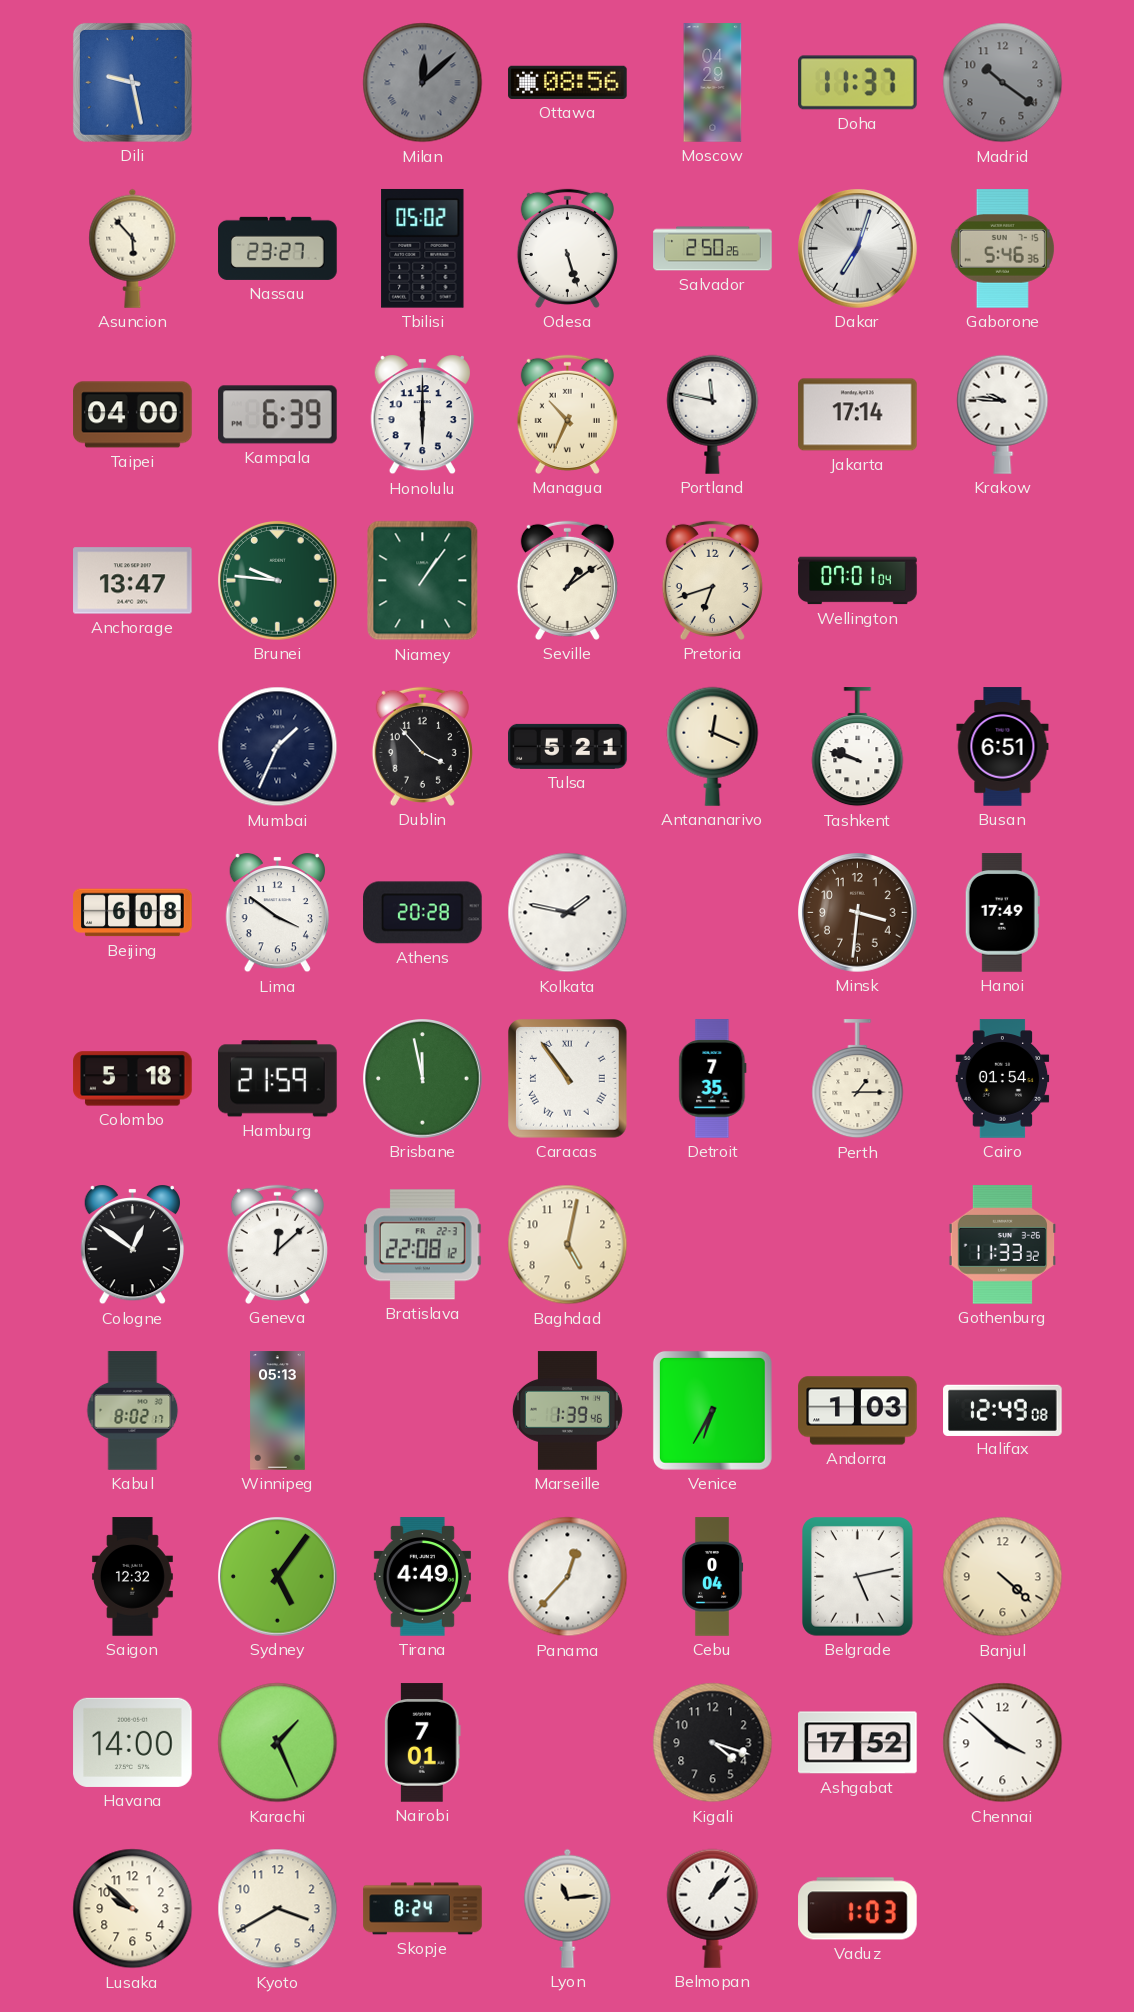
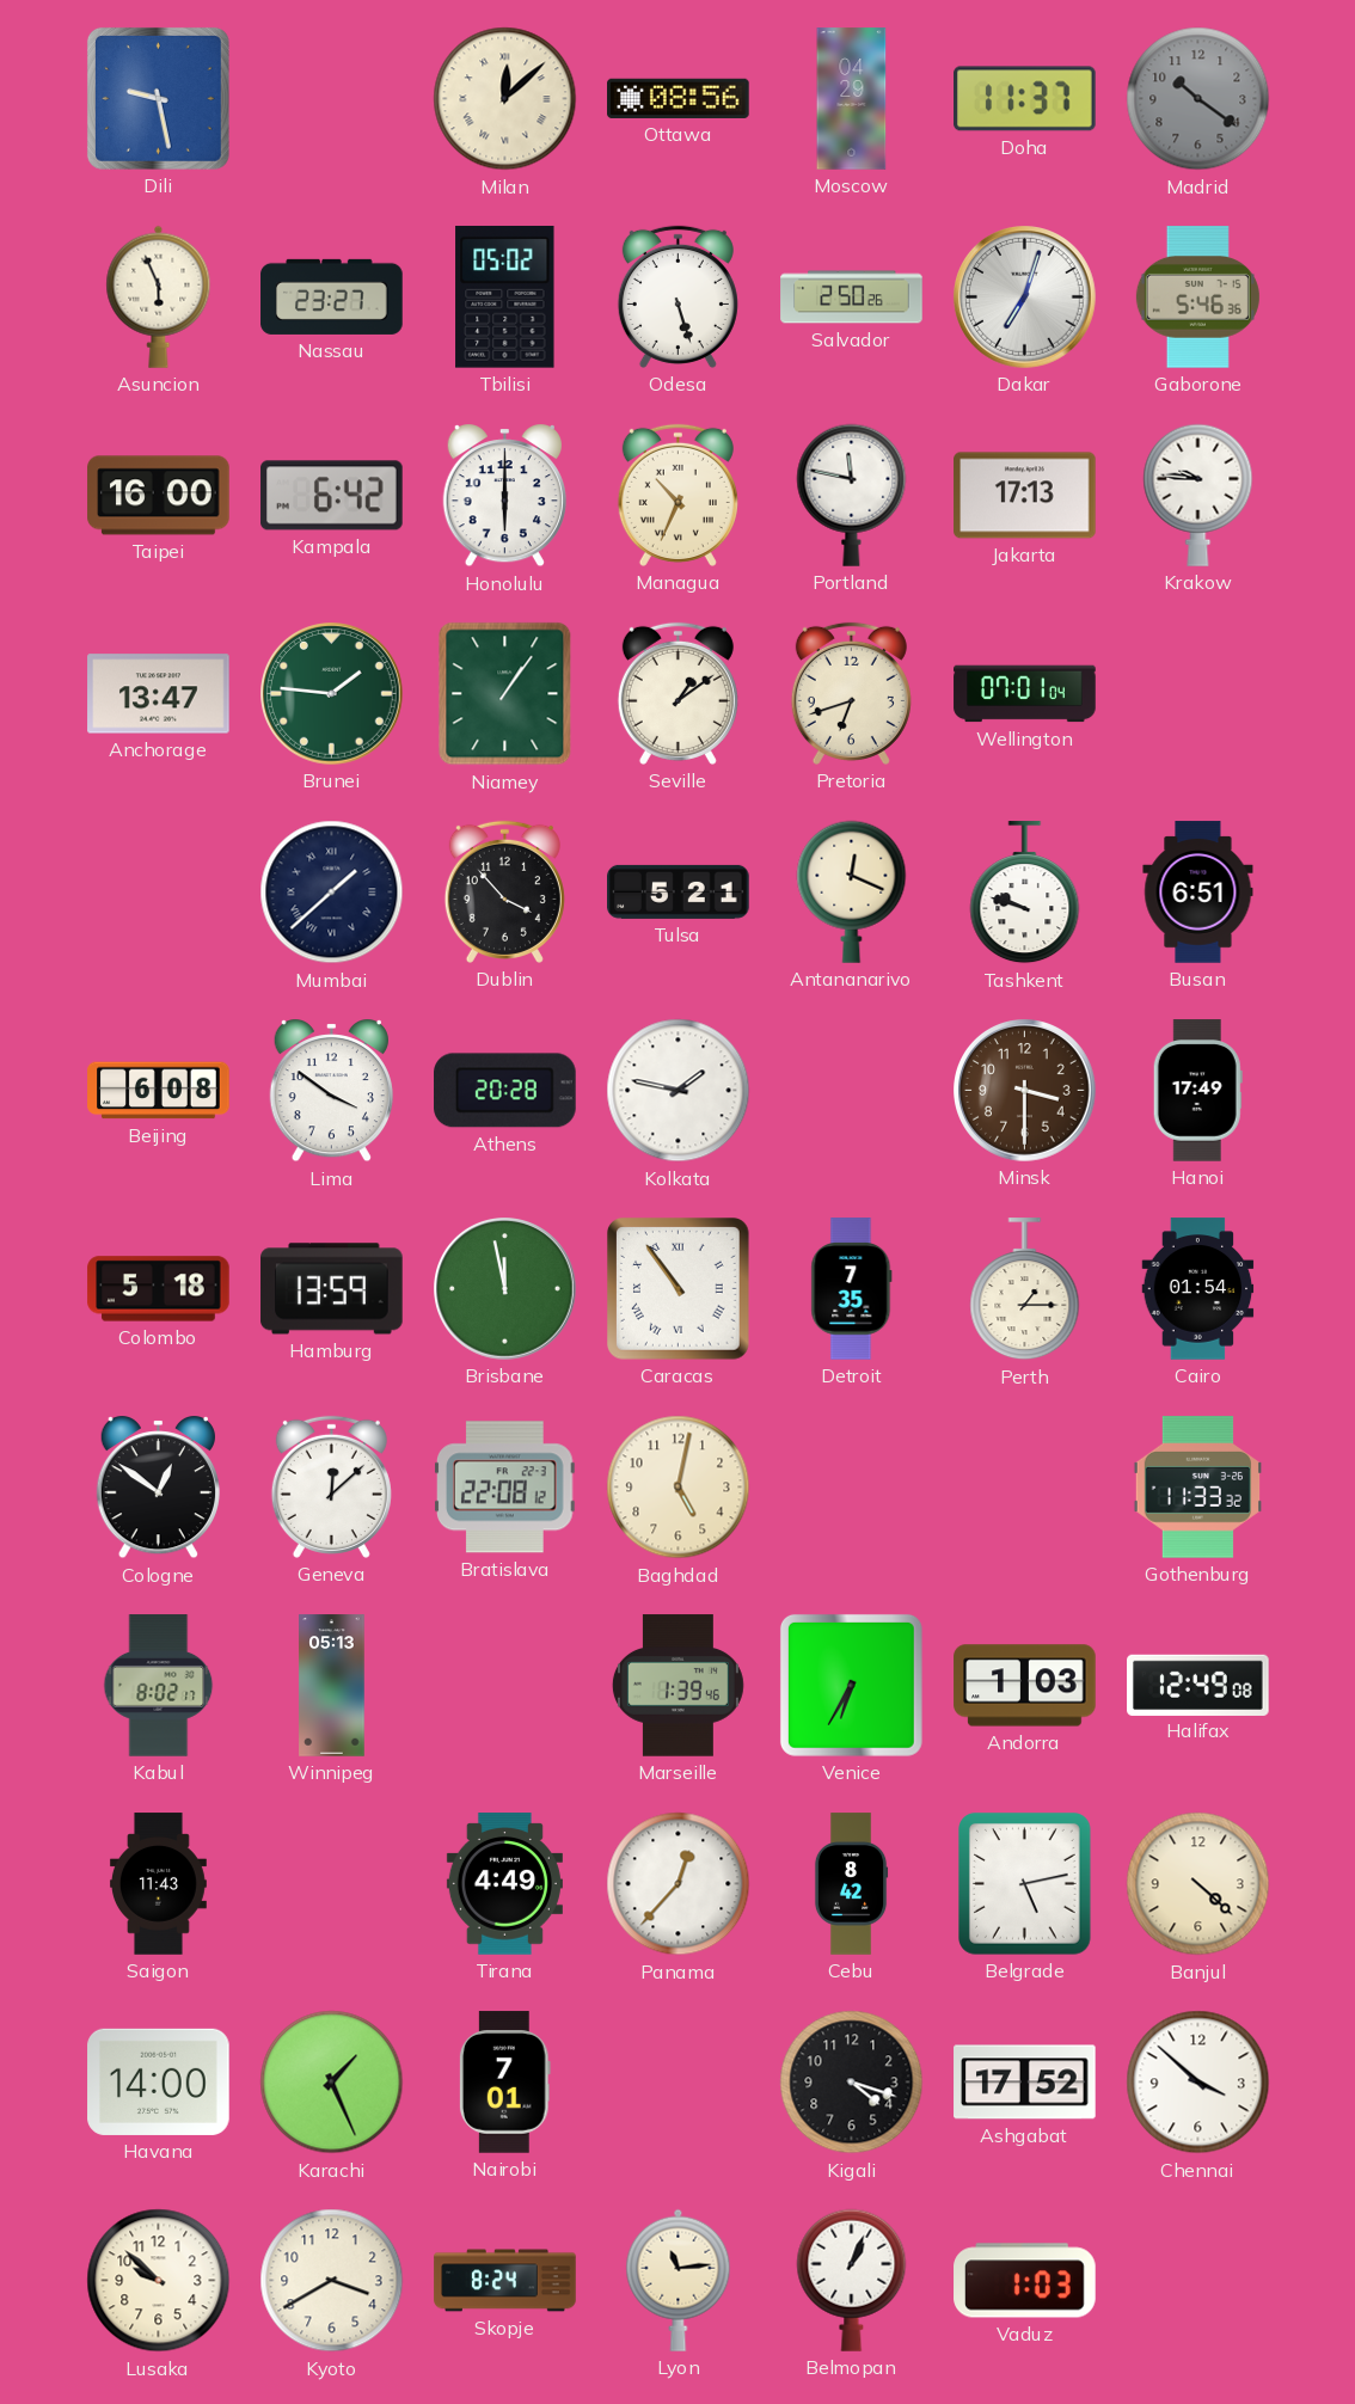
Milan dial: grey -> cream
Asuncion: 5:53 -> 5:56
Taipei: 04:00 -> 16:00
Kampala: 6:39 -> 6:42
Jakarta: 17:14 -> 17:13
Brunei: 9:46 -> 1:46
Mumbai: 1:34 -> 1:38
Minsk: 3:31 -> 3:30
Hamburg: 21:59 -> 13:59
Saigon: 12:32 -> 11:43
Sydney: 5:06 -> none
Cebu: 0:04 -> 8:42
Belmopan: 1:07 -> 1:04
